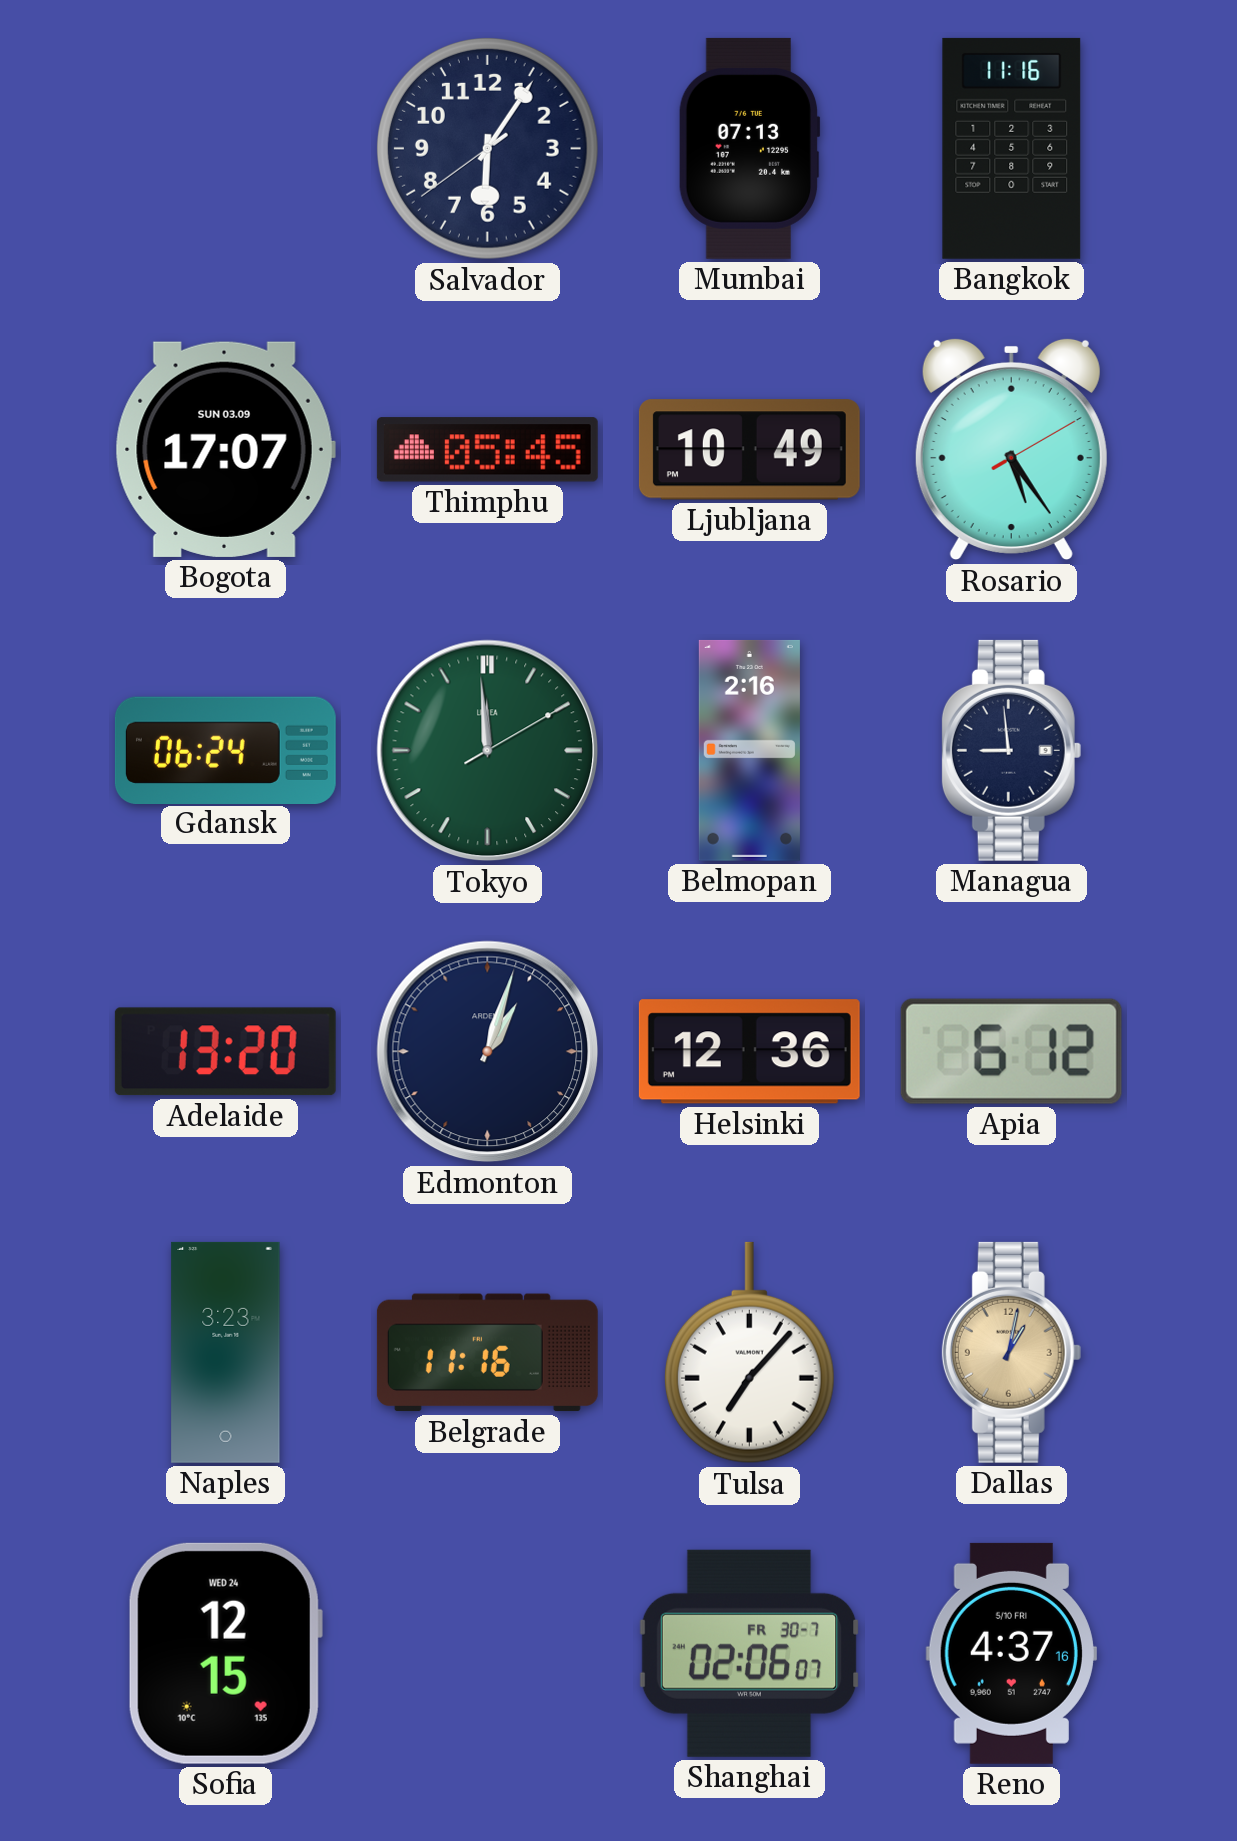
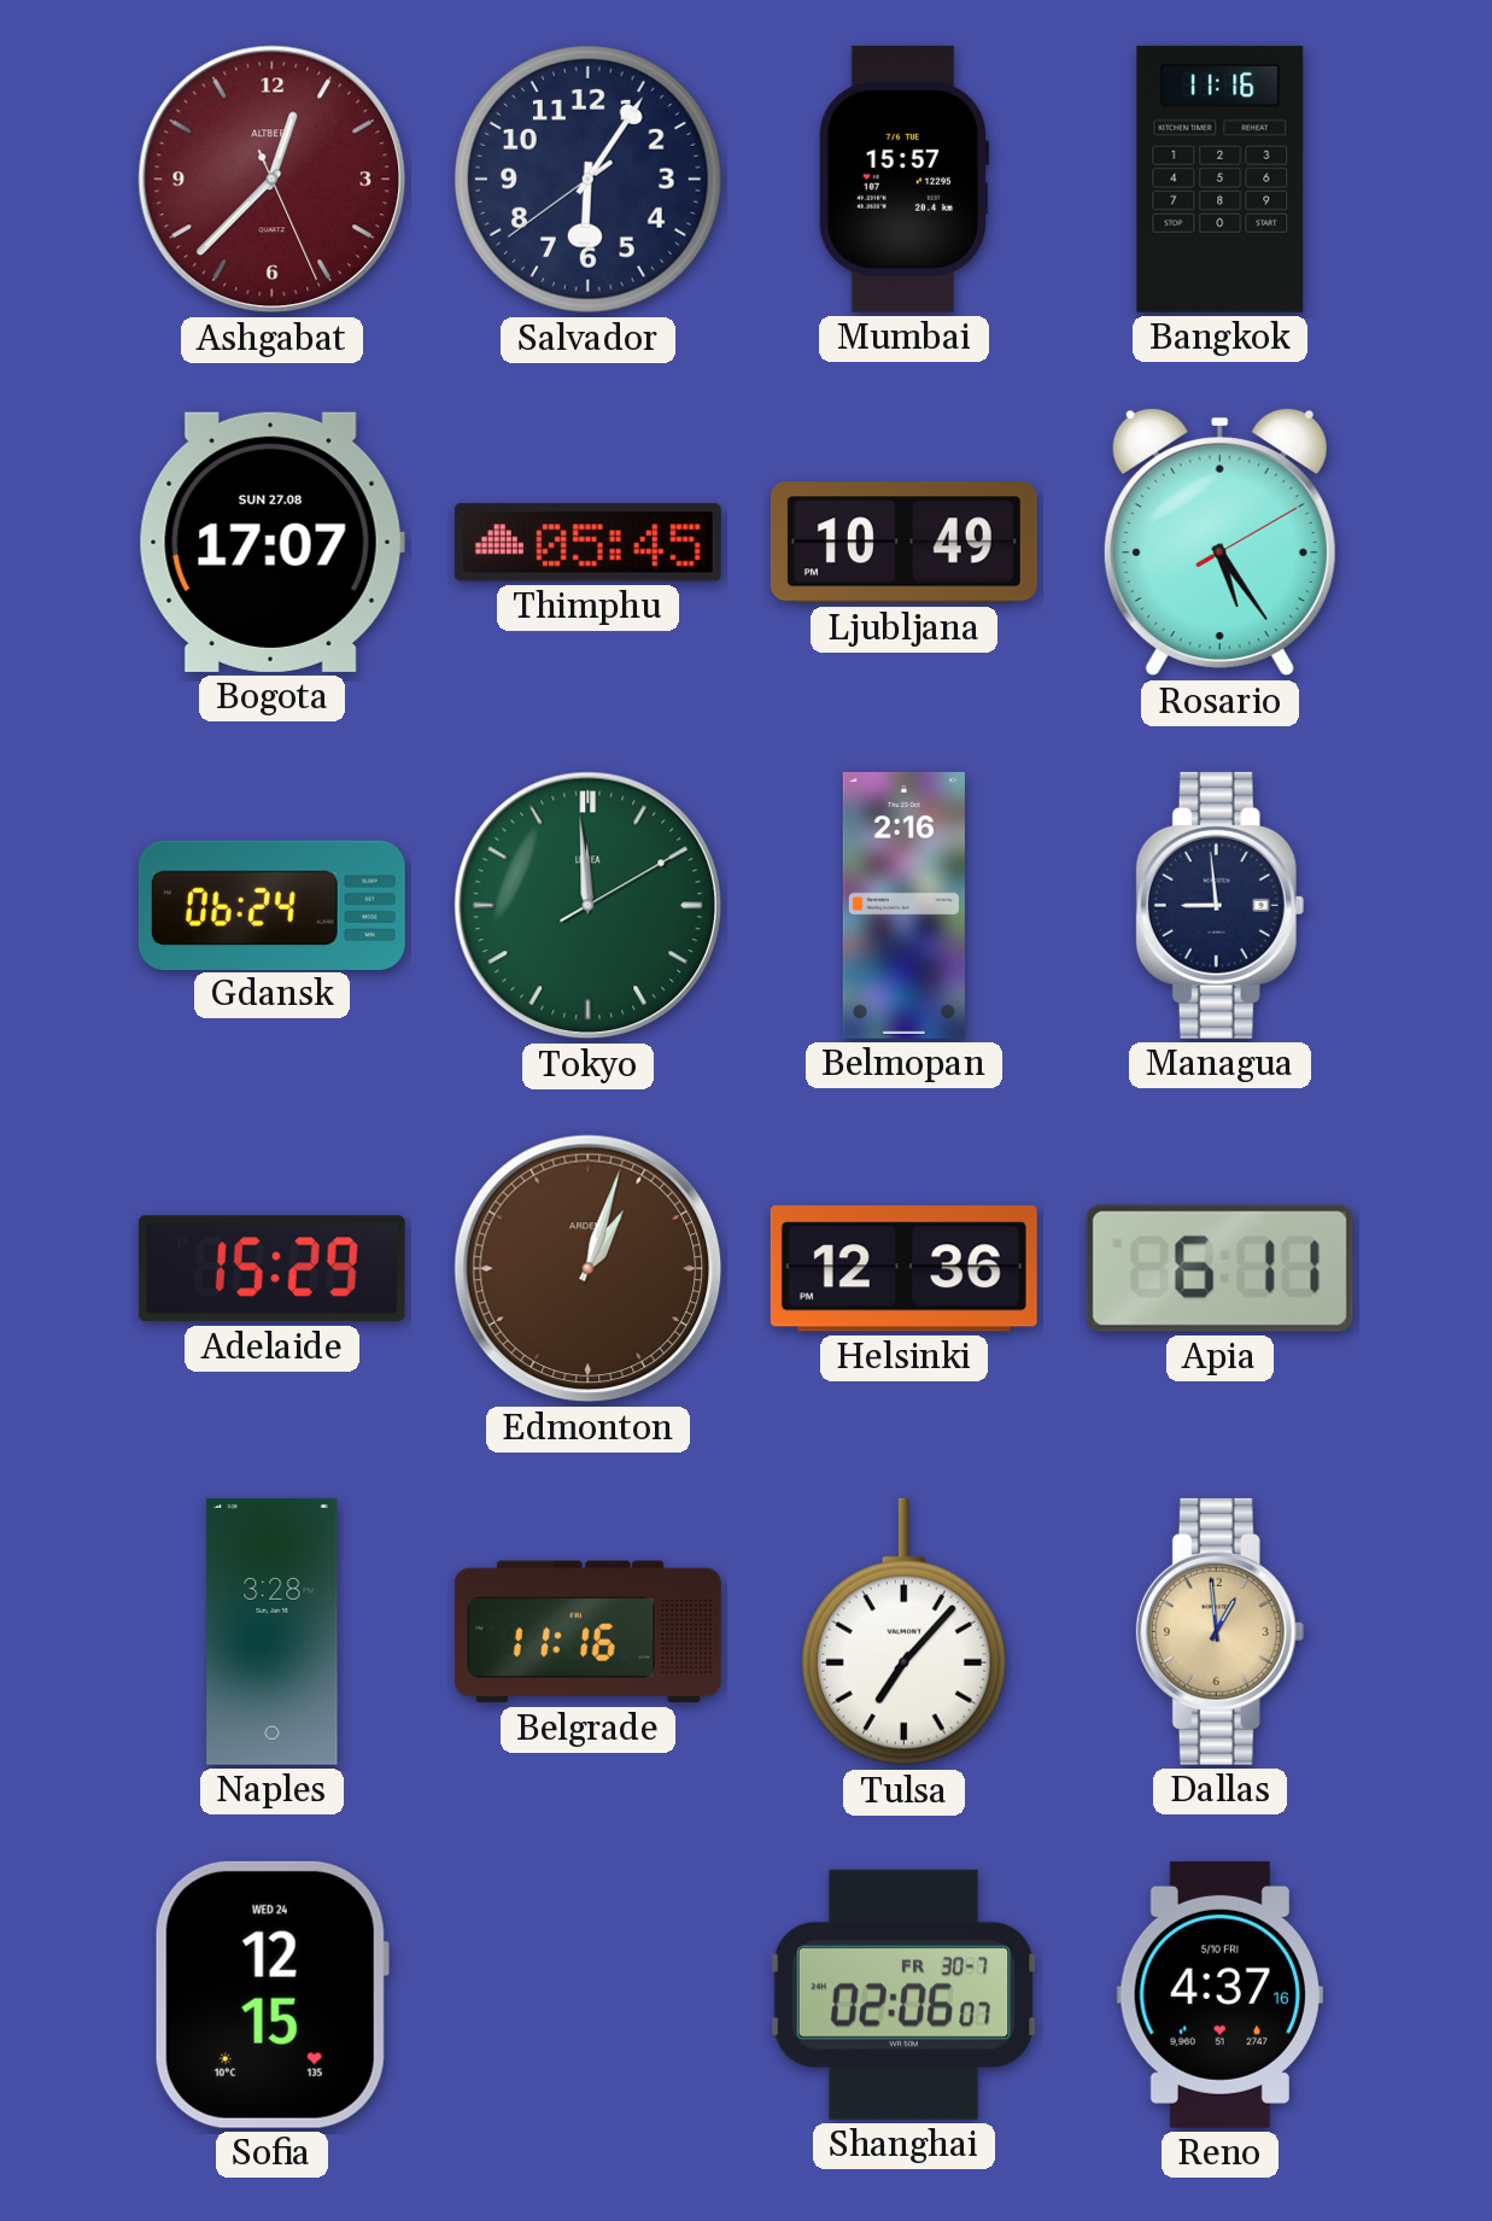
Ashgabat: none -> 12:37
Mumbai: 07:13 -> 15:57
Bogota date: SUN 03.09 -> SUN 27.08
Adelaide: 13:20 -> 15:29
Edmonton dial: navy -> brown
Apia: 6:12 -> 6:11
Naples: 3:23 -> 3:28
Dallas: 1:02 -> 12:59
